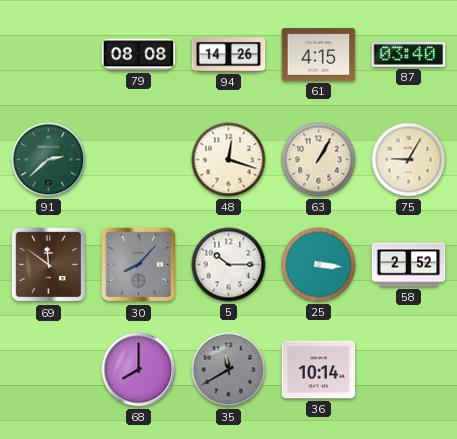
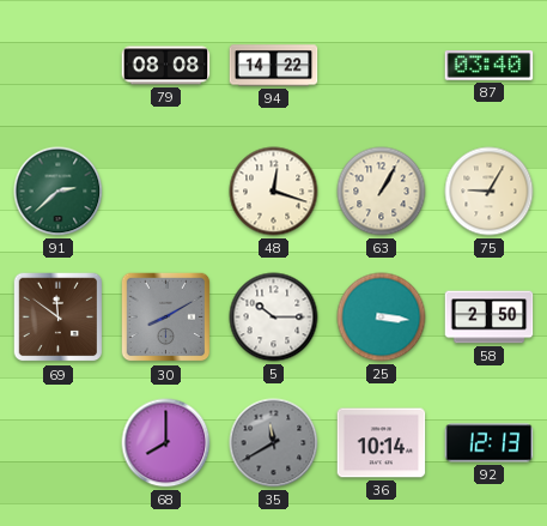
94: 14:26 -> 14:22
61: 4:15 -> none
30: 8:07 -> 8:10
58: 2:52 -> 2:50
92: none -> 12:13
